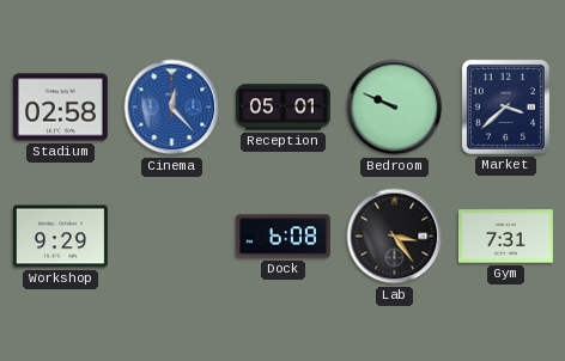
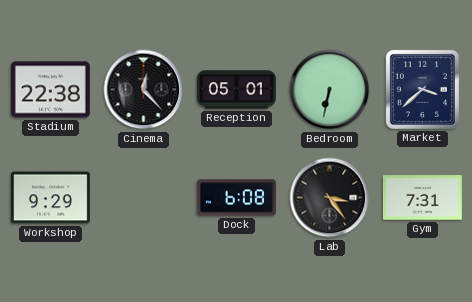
Stadium: 02:58 -> 22:38
Cinema dial: blue -> black
Bedroom: 9:49 -> 6:32
